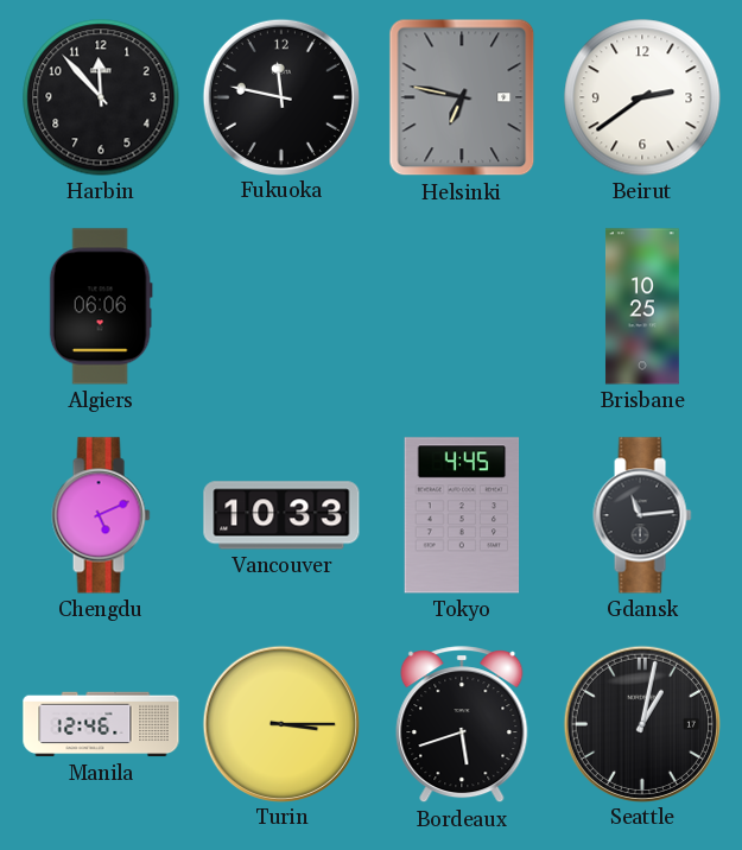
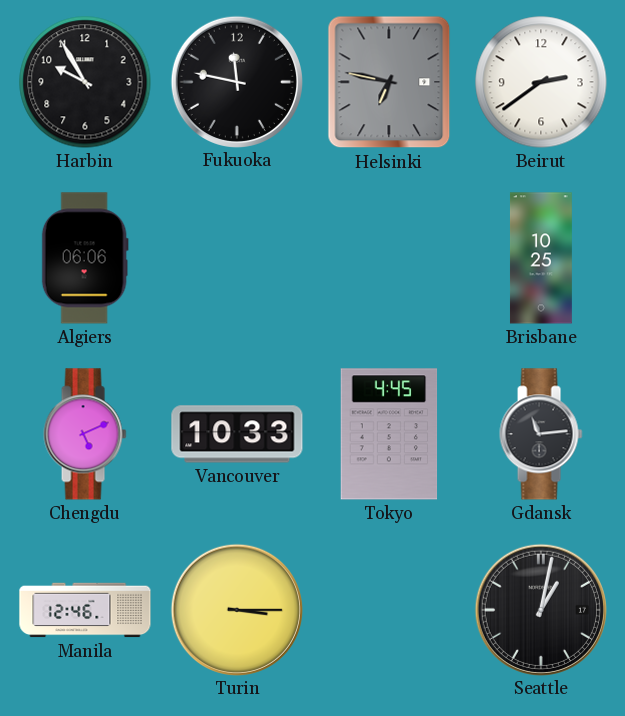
Harbin: 11:53 -> 9:55
Bordeaux: 5:42 -> none
